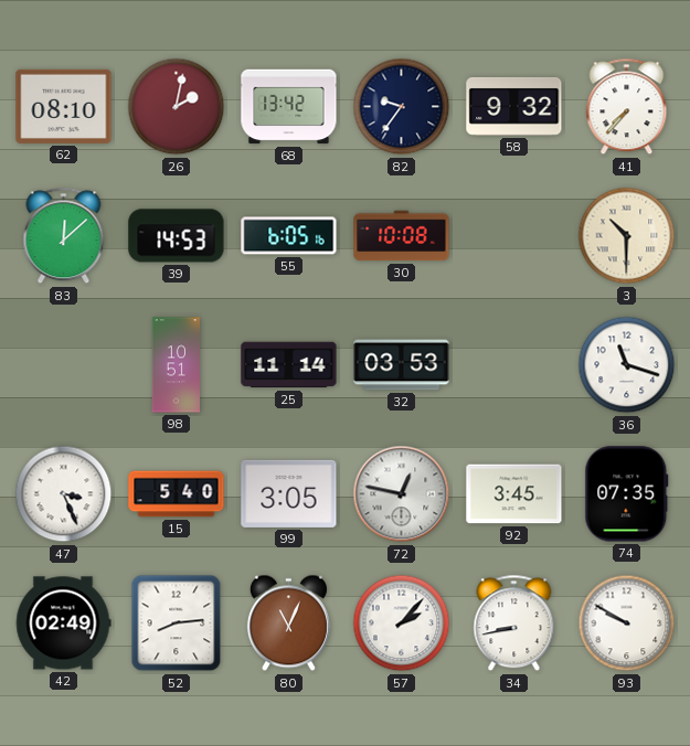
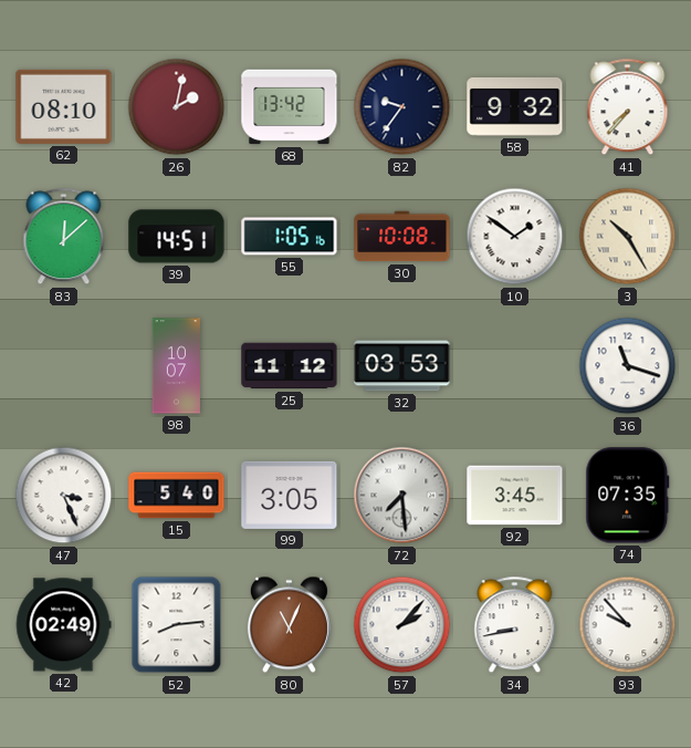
39: 14:53 -> 14:51
55: 6:05 -> 1:05
10: none -> 1:51
3: 10:30 -> 10:25
98: 10:51 -> 10:07
25: 11:14 -> 11:12
72: 12:47 -> 7:29
93: 9:50 -> 9:53
